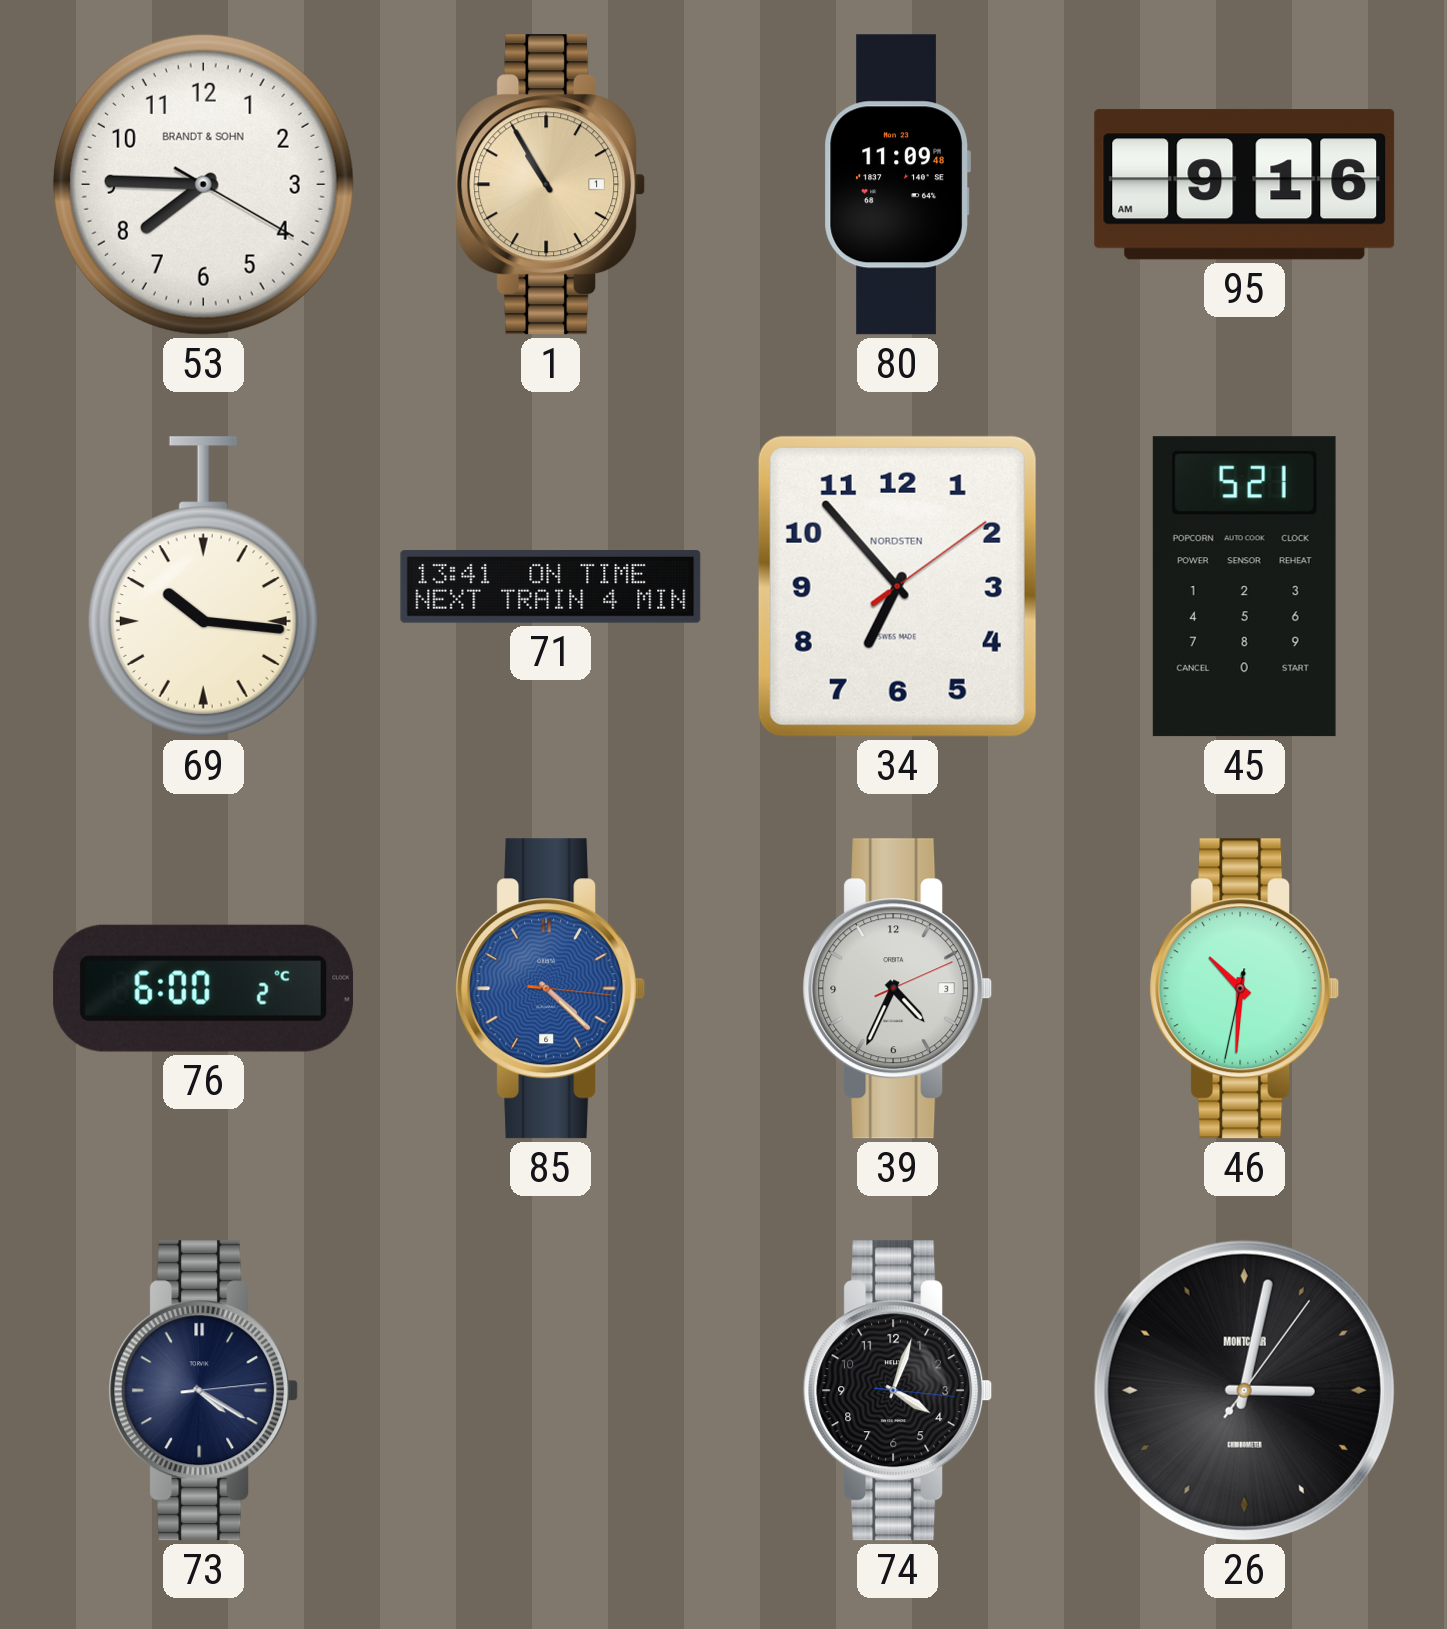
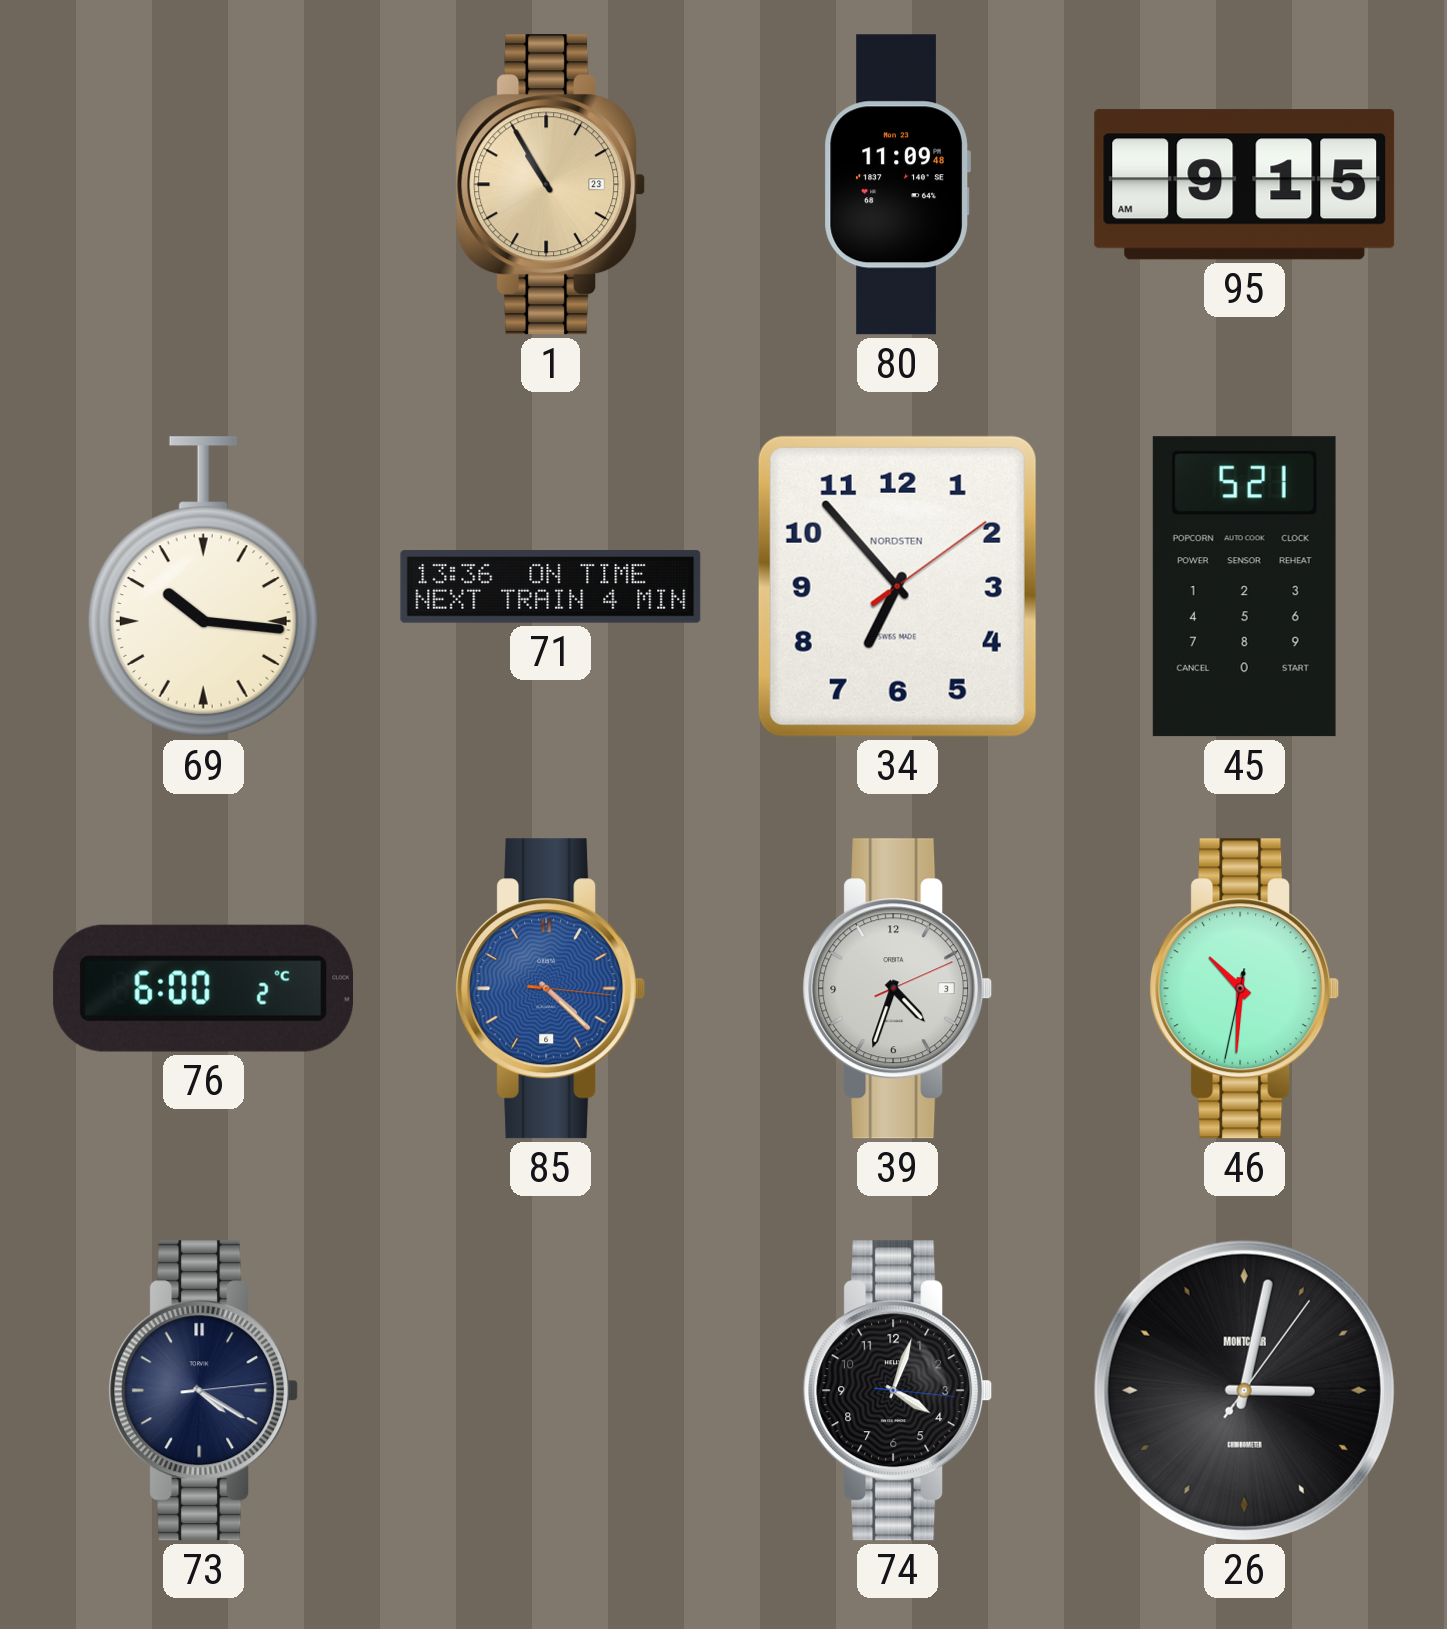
53: 7:45 -> none
1 date: 1 -> 23
95: 9:16 -> 9:15
71: 13:41 -> 13:36
39: 4:34 -> 4:33
